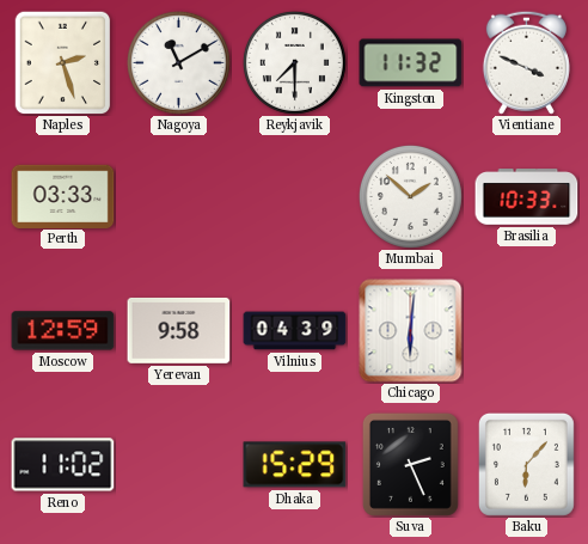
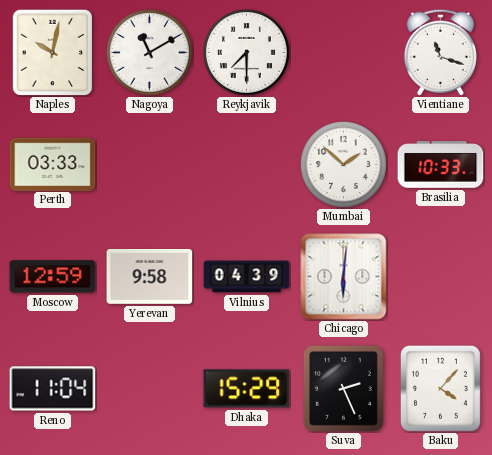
Naples: 2:27 -> 10:02
Kingston: 11:32 -> none
Vientiane: 3:49 -> 11:18
Reno: 11:02 -> 11:04
Baku: 6:07 -> 4:07
